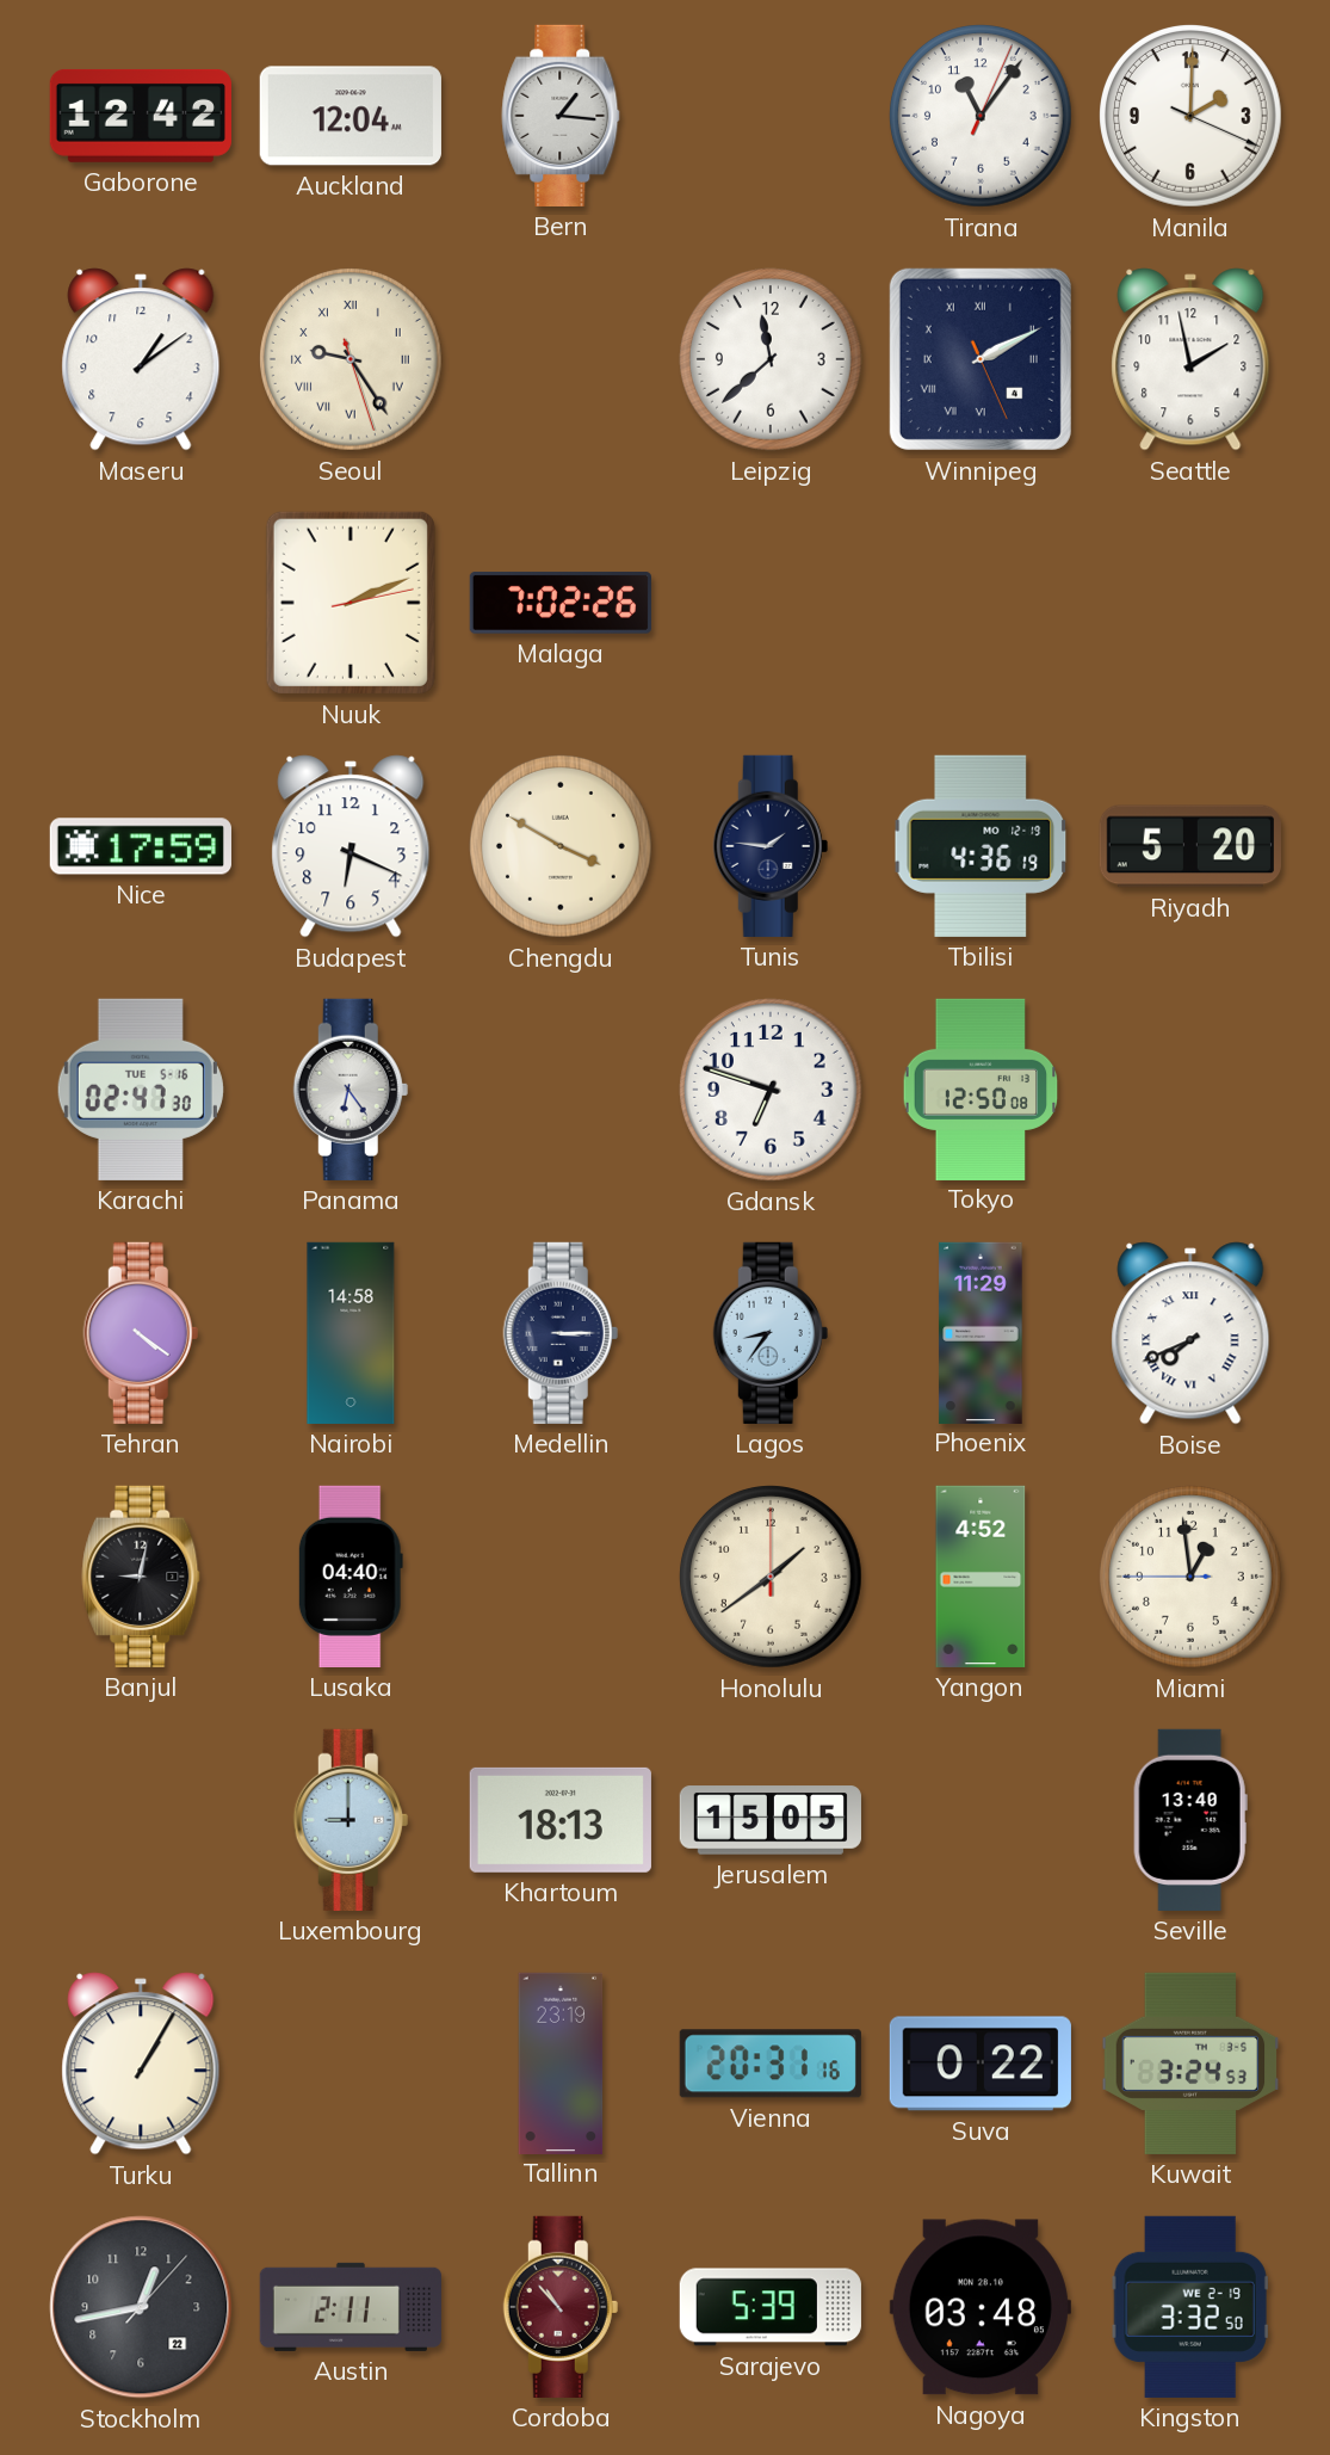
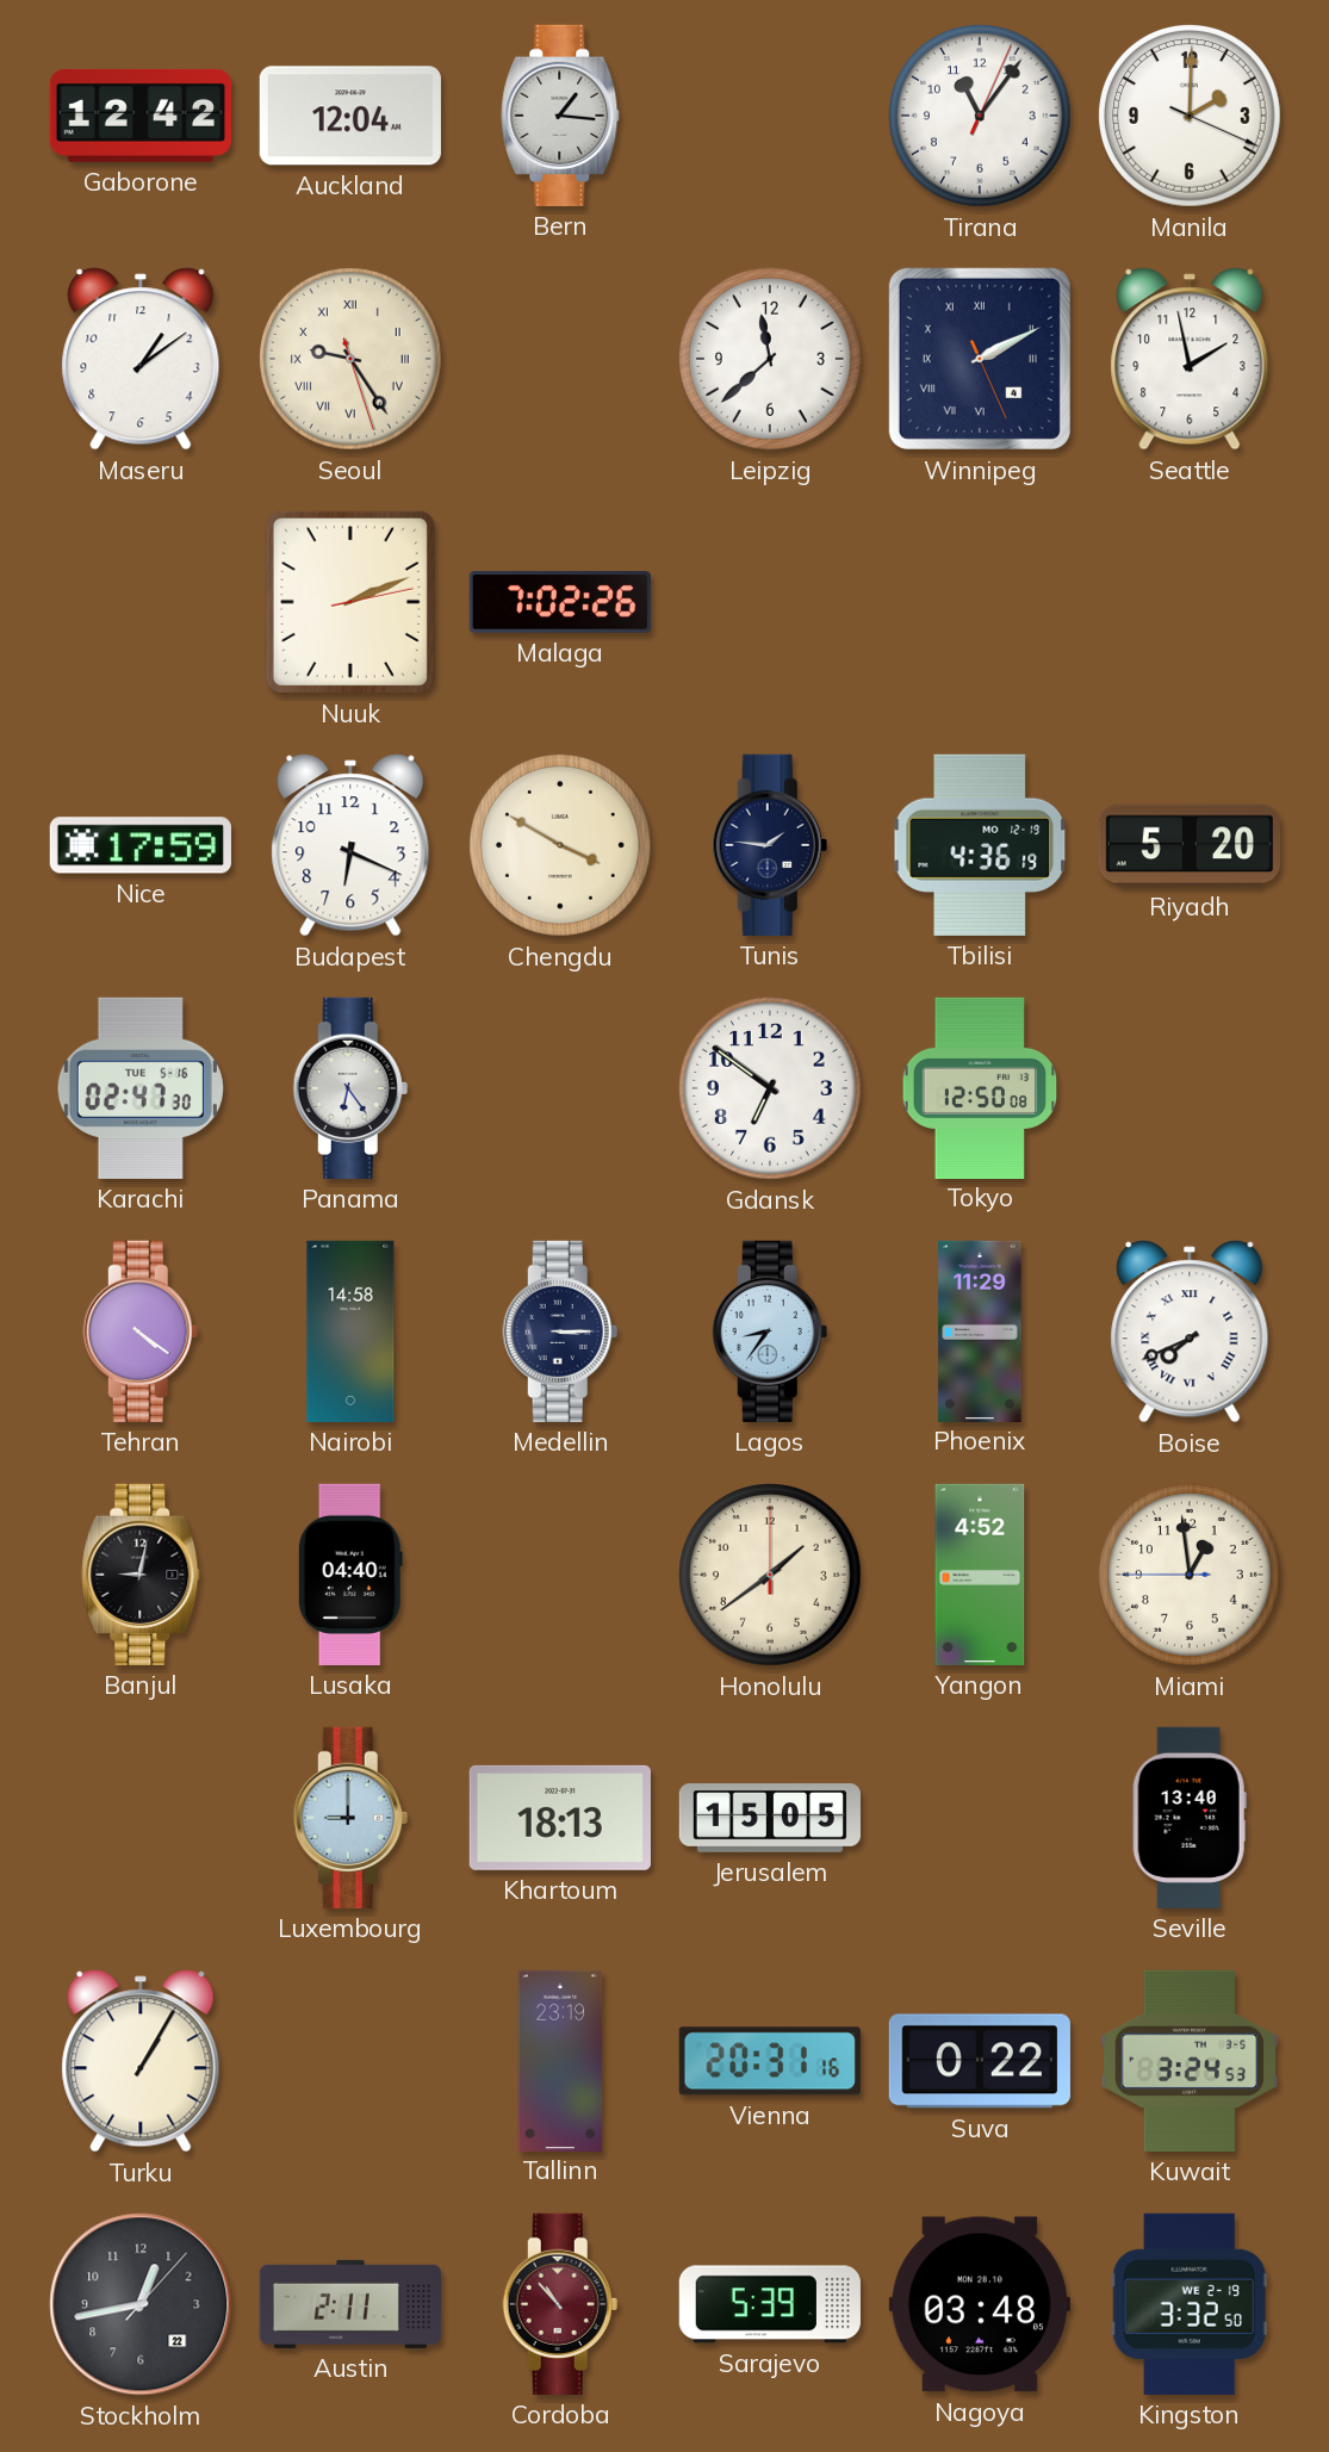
Gdansk: 6:48 -> 6:51
